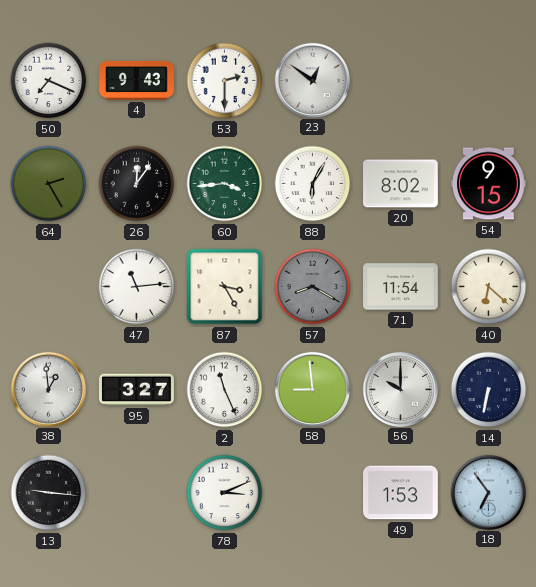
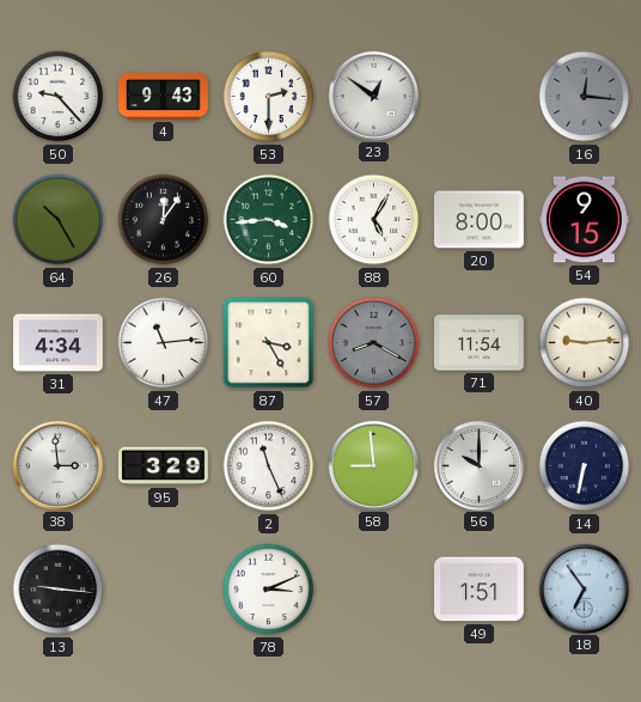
50: 7:19 -> 9:23
16: none -> 12:16
64: 2:25 -> 10:25
88: 6:05 -> 5:05
20: 8:02 -> 8:00
31: none -> 4:34
40: 6:22 -> 9:14
38: 12:59 -> 2:59
95: 3:27 -> 3:29
49: 1:53 -> 1:51
